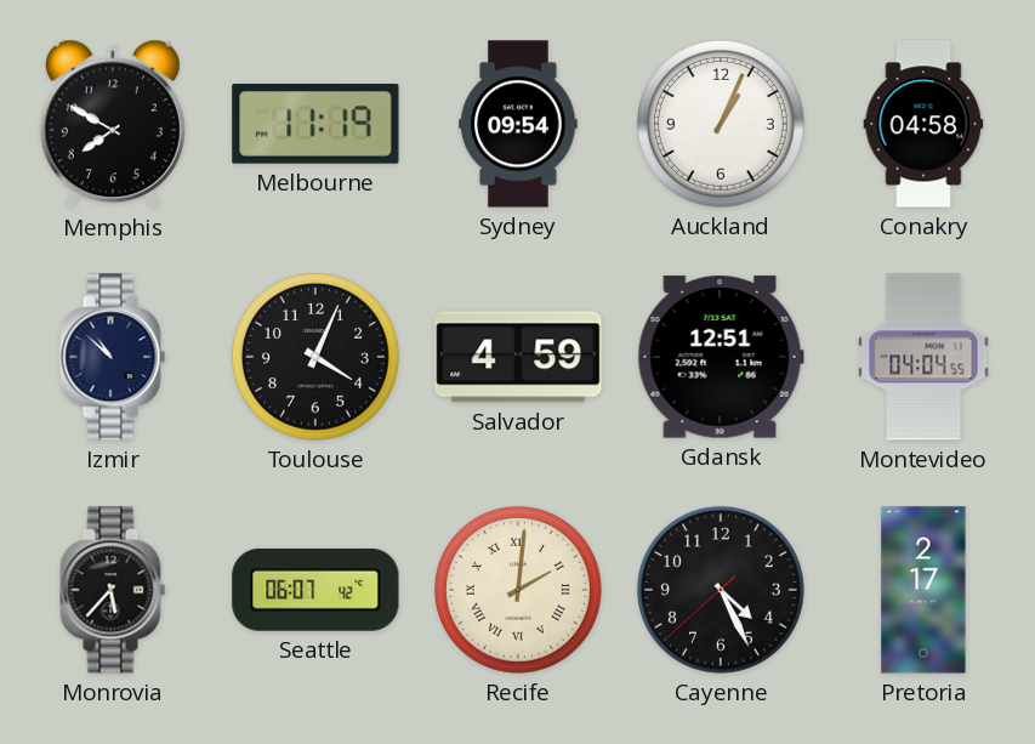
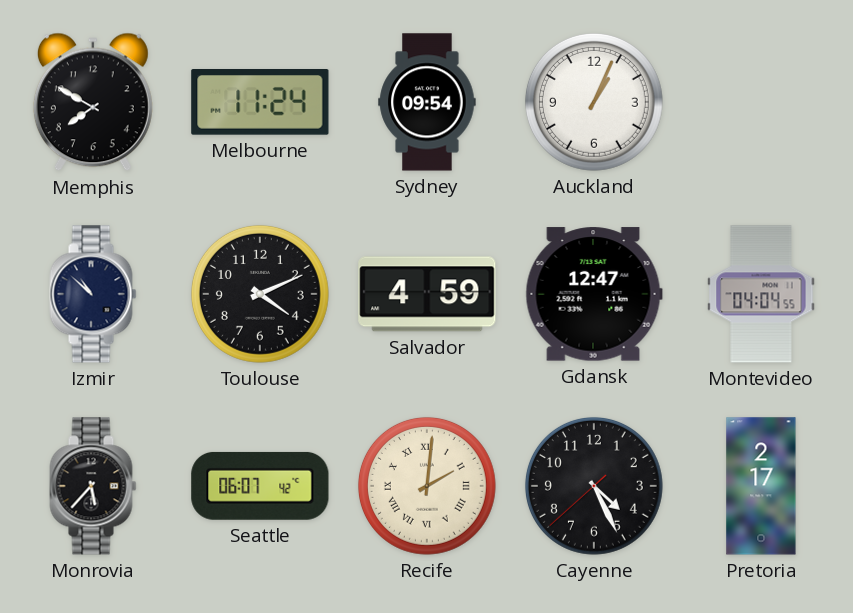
Melbourne: 11:19 -> 11:24
Conakry: 04:58 -> none
Toulouse: 4:04 -> 4:11
Gdansk: 12:51 -> 12:47
